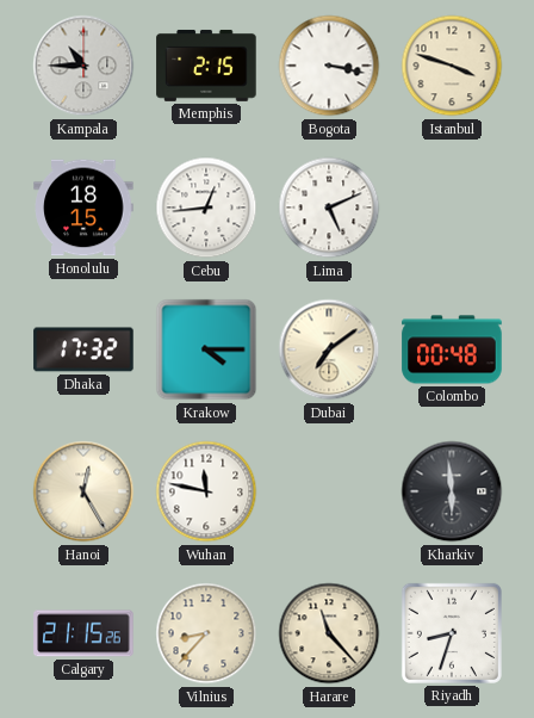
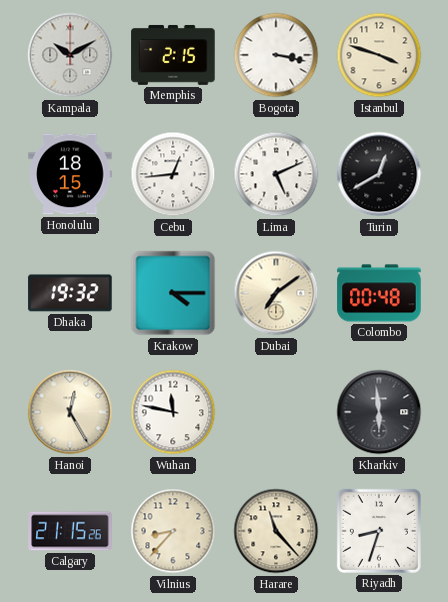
Kampala: 10:45 -> 10:10
Turin: none -> 12:40
Dhaka: 17:32 -> 19:32
